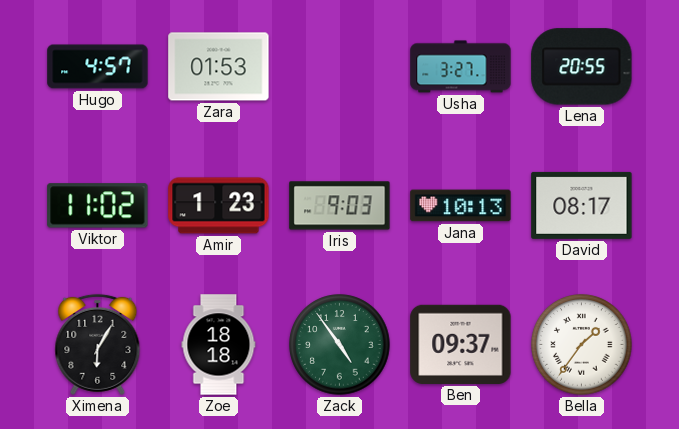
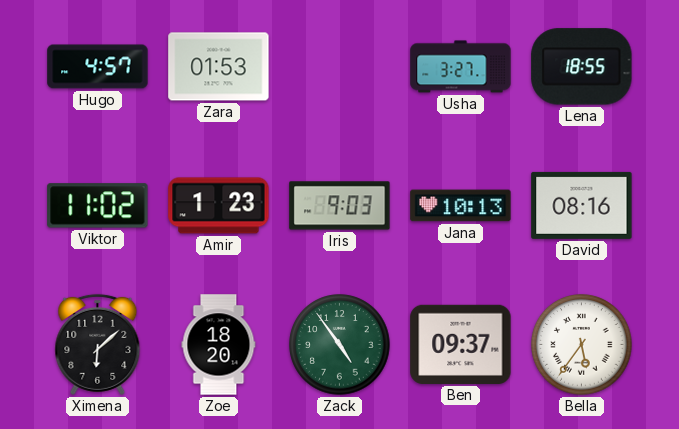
Lena: 20:55 -> 18:55
David: 08:17 -> 08:16
Ximena: 6:05 -> 6:08
Zoe: 18:18 -> 18:20
Bella: 1:36 -> 5:36
